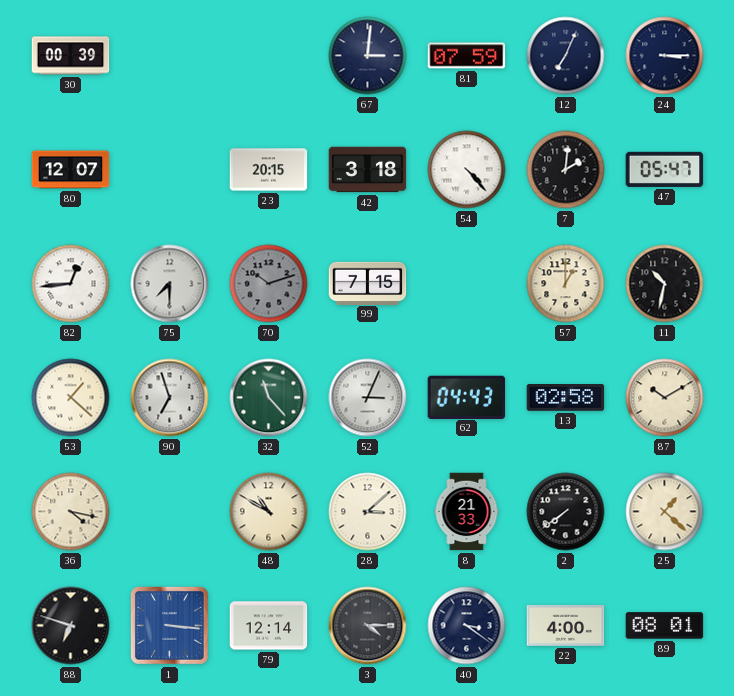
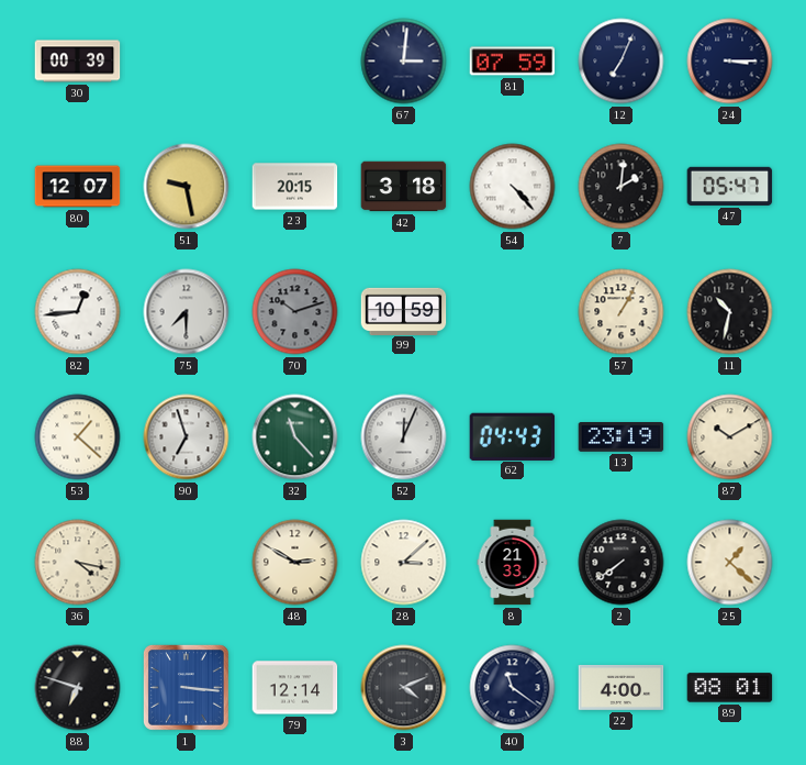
51: none -> 9:28
99: 7:15 -> 10:59
57: 1:00 -> 1:05
52: 3:04 -> 12:04
13: 02:58 -> 23:19
48: 10:50 -> 2:50
3: 4:15 -> 4:11
40: 3:21 -> 11:21
